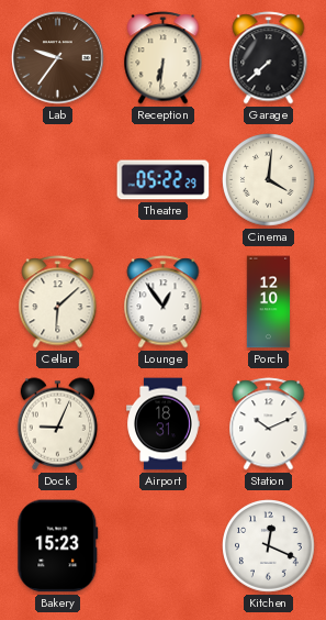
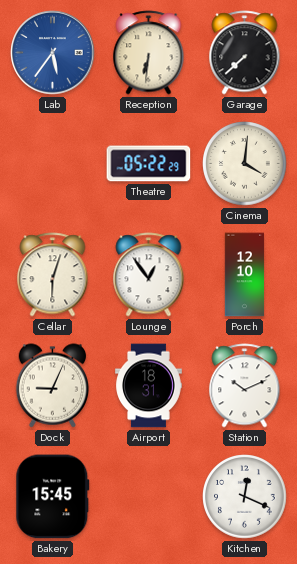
Lab: 9:36 -> 5:36
Lab dial: brown -> blue
Cellar: 6:08 -> 6:03
Bakery: 15:23 -> 15:45
